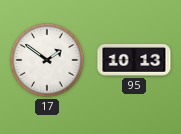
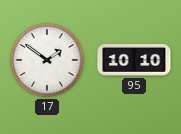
95: 10:13 -> 10:10
